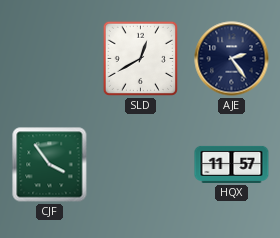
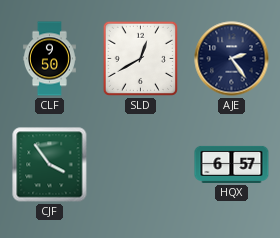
CLF: none -> 9:50
HQX: 11:57 -> 6:57
